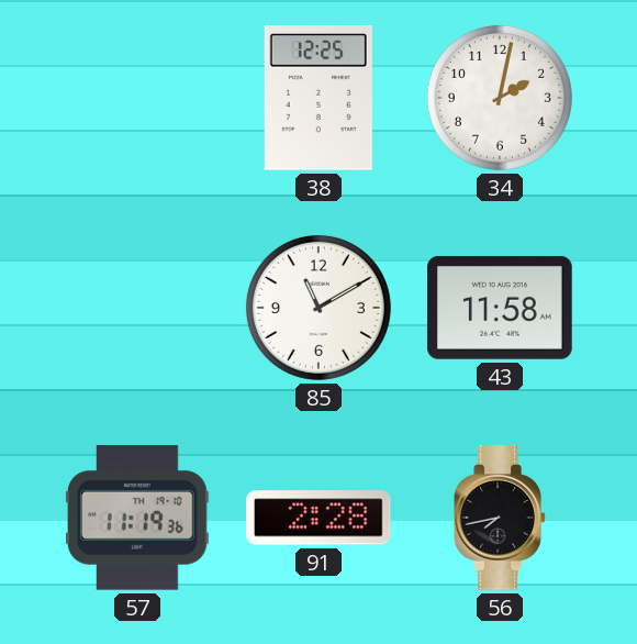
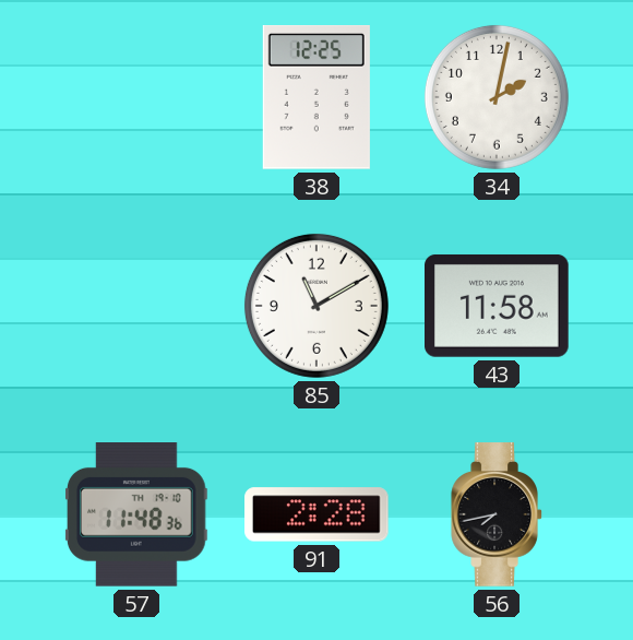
57: 11:19 -> 11:48
